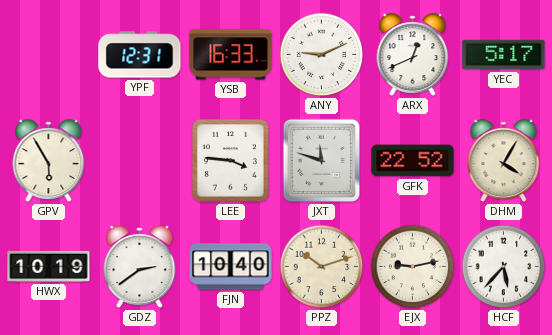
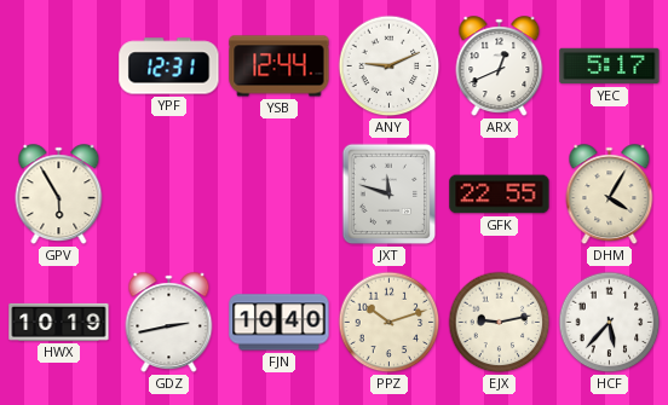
YSB: 16:33 -> 12:44
LEE: 3:46 -> none
GFK: 22:52 -> 22:55
GDZ: 2:39 -> 2:43
